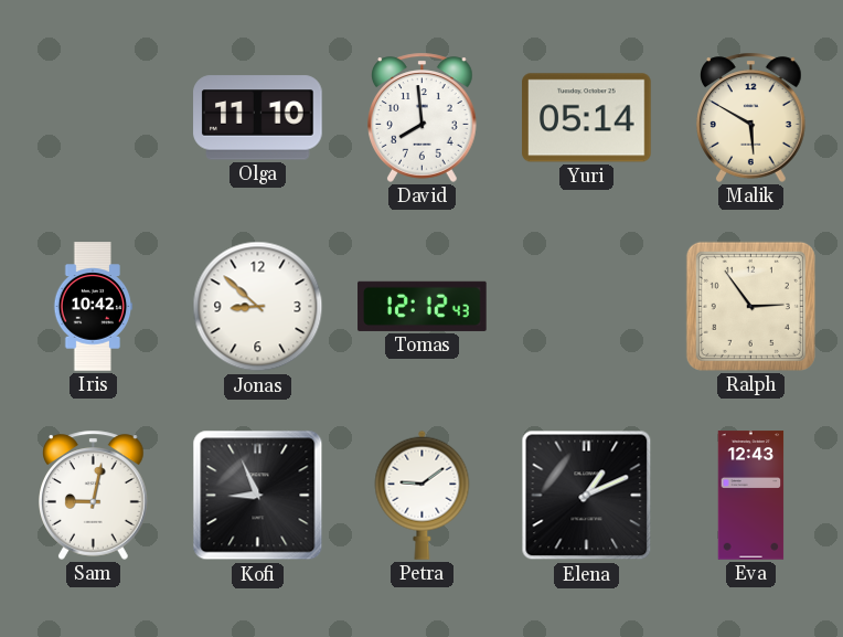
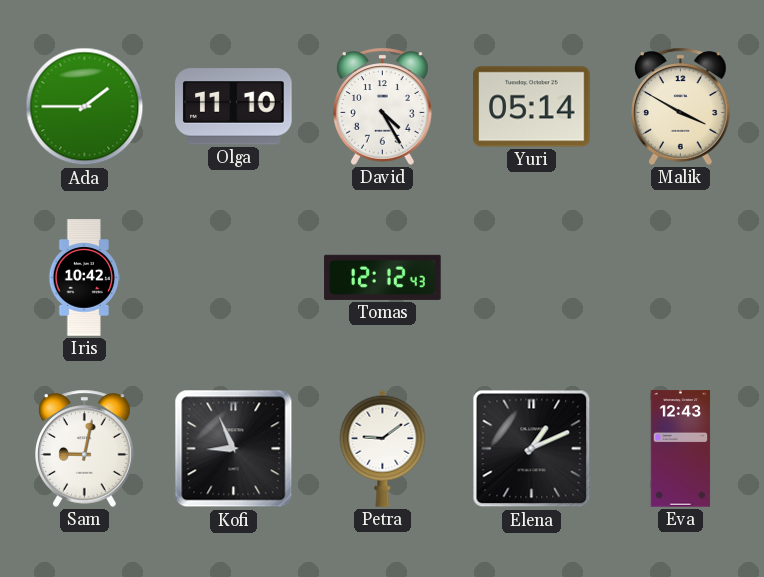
Ada: none -> 1:45
David: 7:59 -> 4:25
Malik: 5:50 -> 3:50
Jonas: 8:52 -> none
Ralph: 2:54 -> none
